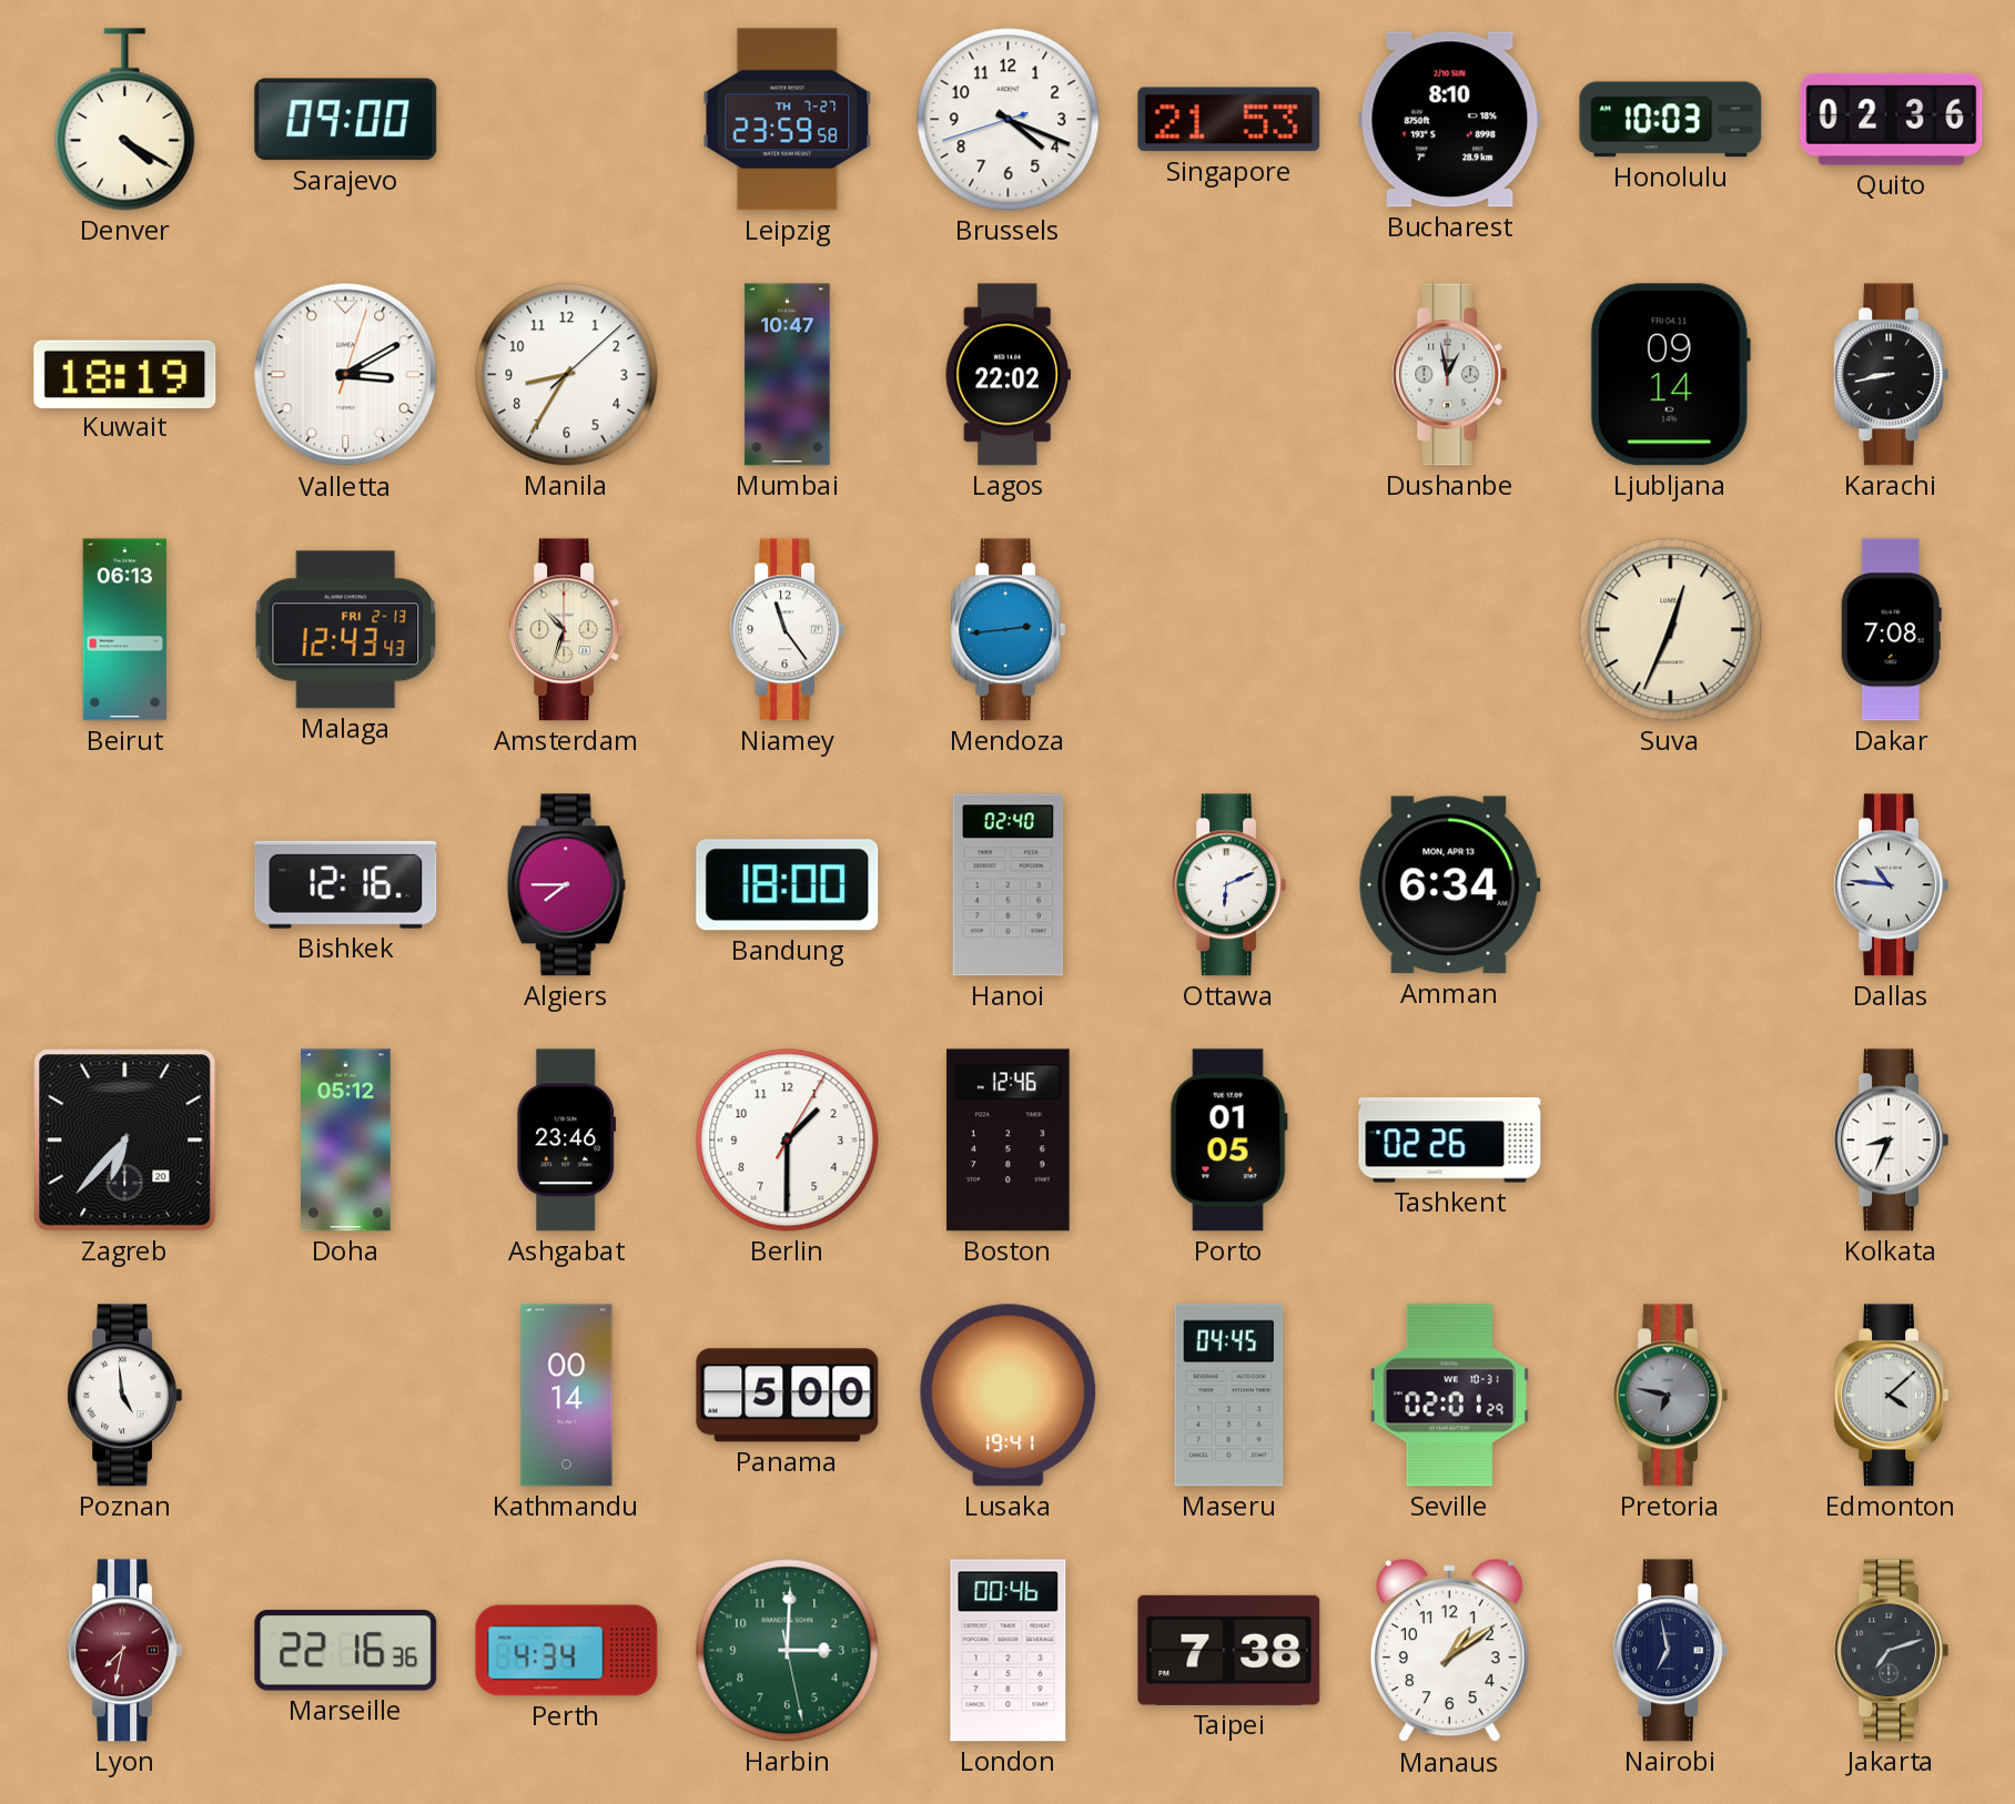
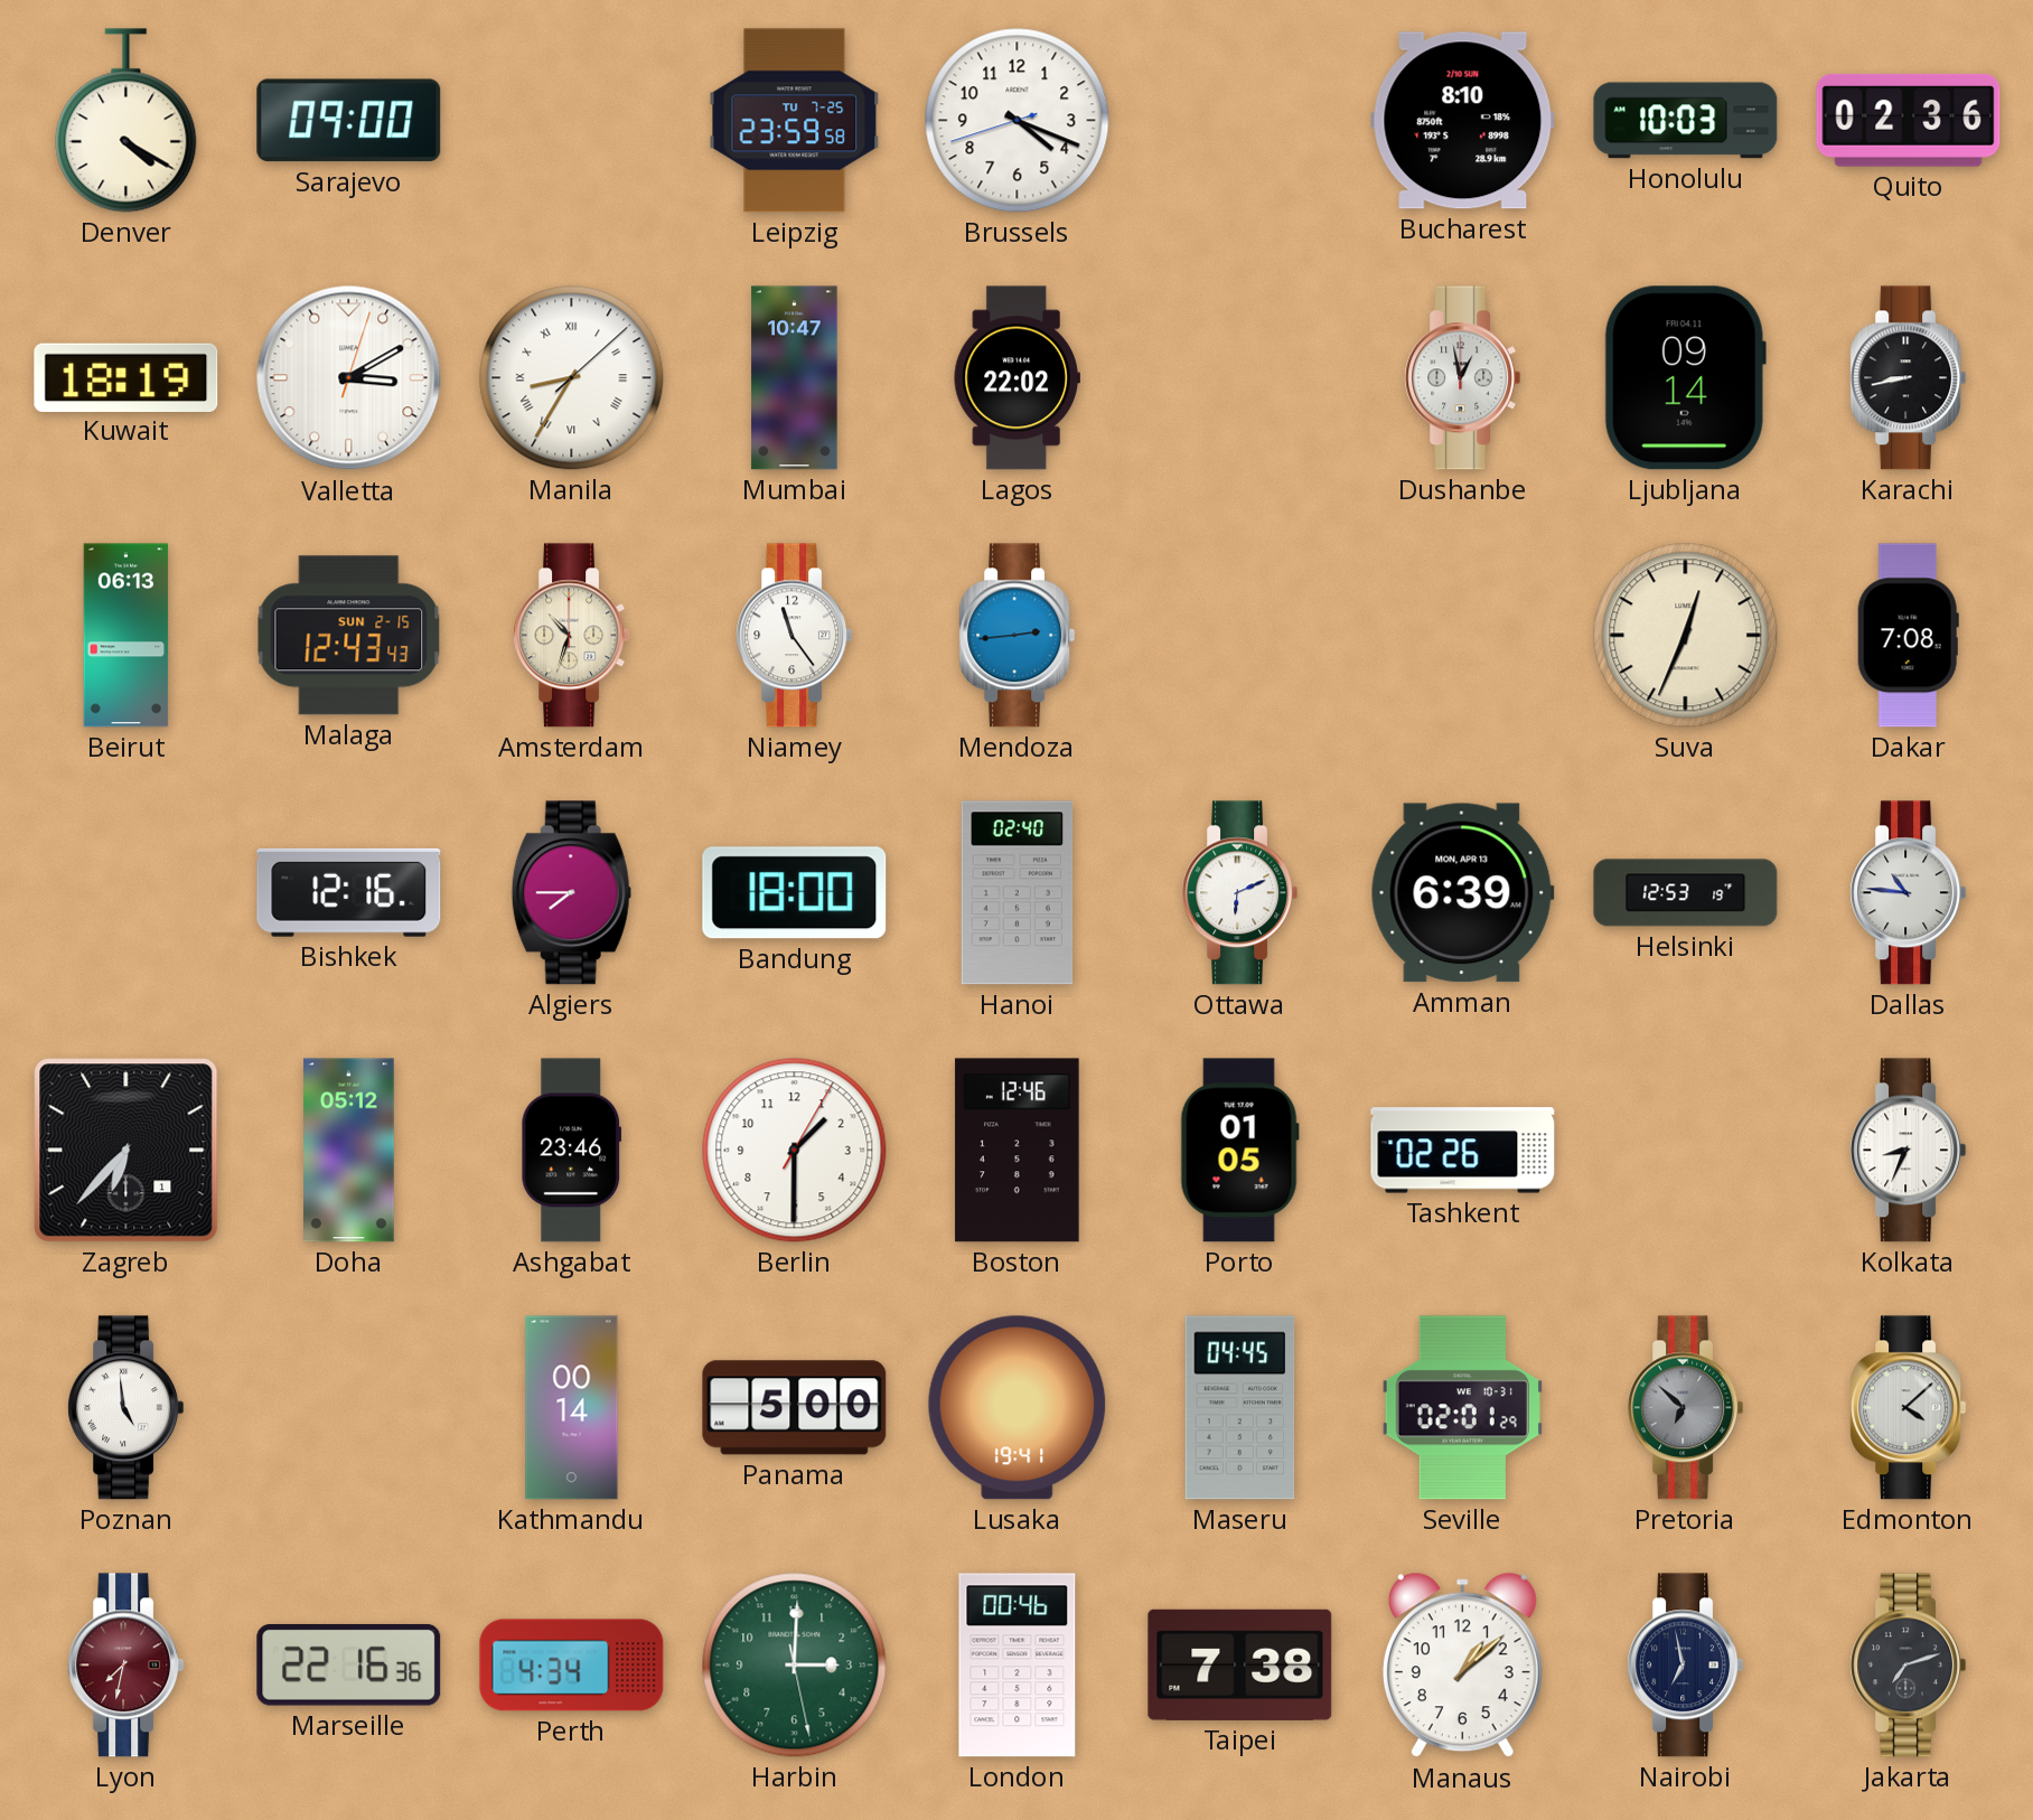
Leipzig date: TH 7-27 -> TU 7-25
Singapore: 21:53 -> none
Manila numerals: Arabic -> Roman
Malaga date: FRI 2-13 -> SUN 2-15
Amman: 6:34 -> 6:39
Helsinki: none -> 12:53
Zagreb date: 20 -> 1
Pretoria: 6:47 -> 6:52
Manaus: 1:09 -> 1:08
